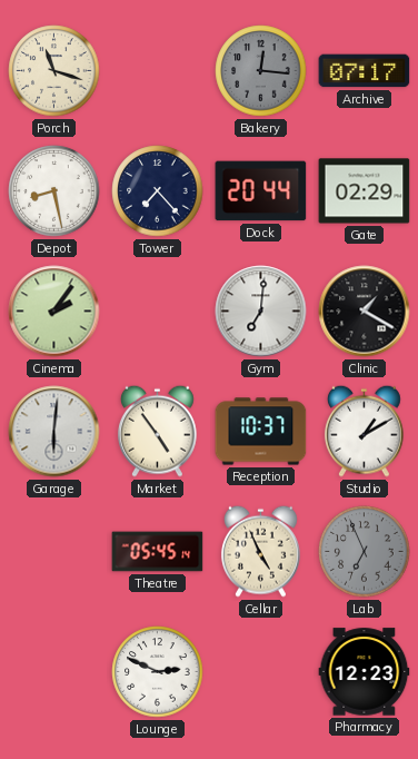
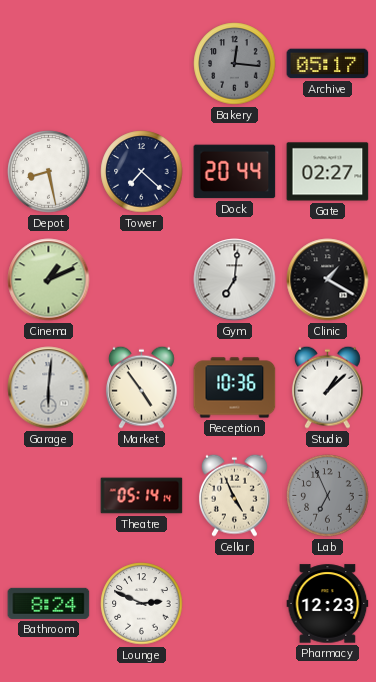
Porch: 11:18 -> none
Archive: 07:17 -> 05:17
Tower: 7:23 -> 7:22
Gate: 02:29 -> 02:27
Cinema: 2:06 -> 1:11
Reception: 10:37 -> 10:36
Studio: 1:10 -> 1:08
Theatre: 05:45 -> 05:14
Bathroom: none -> 8:24
